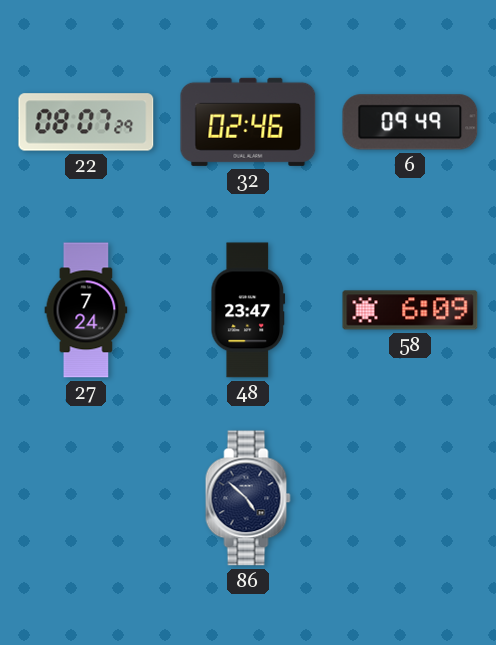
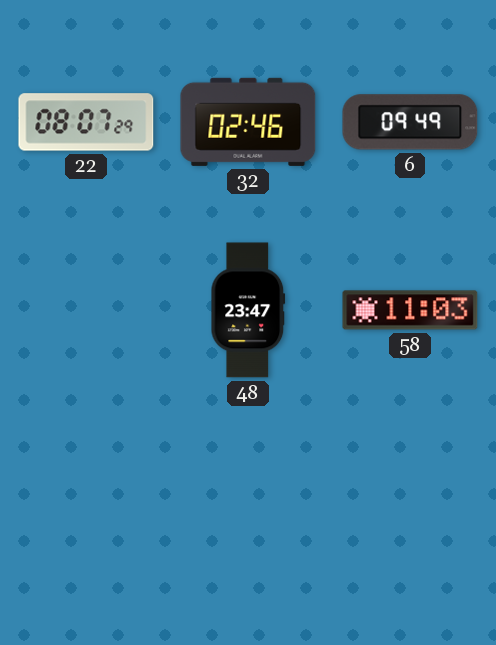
27: 7:24 -> none
58: 6:09 -> 11:03
86: 4:52 -> none
